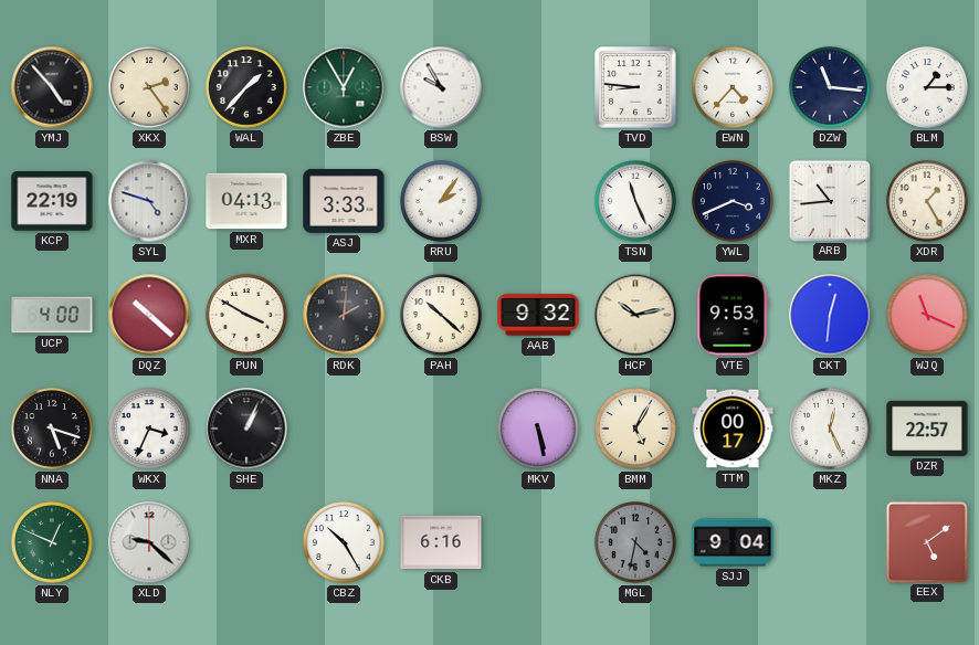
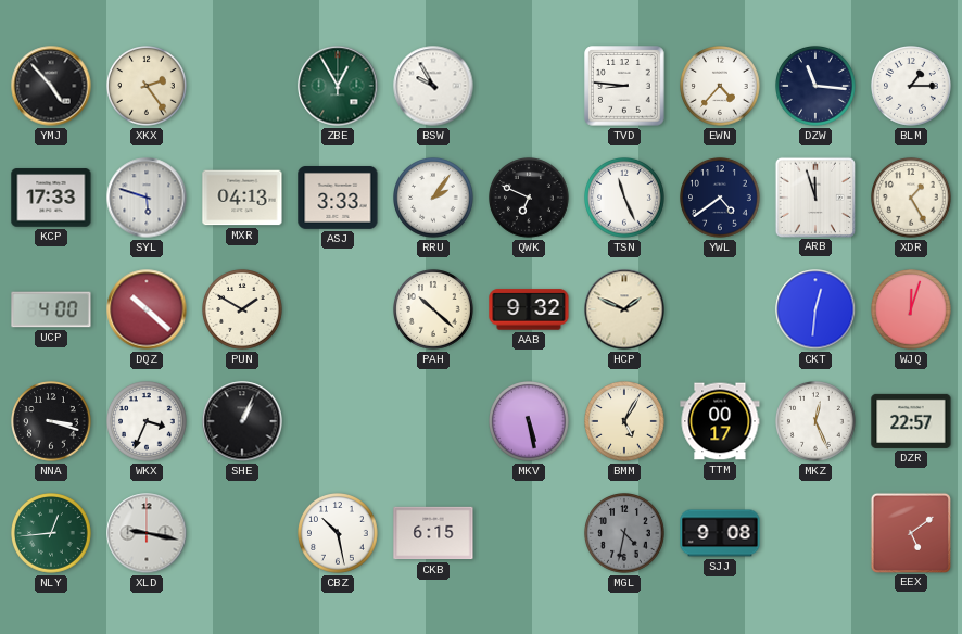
WAL: 1:37 -> none
KCP: 22:19 -> 17:33
SYL: 4:48 -> 5:48
QWK: none -> 6:49
YWL: 3:41 -> 4:39
ARB: 10:44 -> 11:57
PUN: 3:50 -> 1:50
RDK: 2:01 -> none
HCP: 10:13 -> 1:49
VTE: 9:53 -> none
WJQ: 11:19 -> 12:03
NNA: 5:18 -> 3:18
NLY: 12:49 -> 12:44
XLD: 9:22 -> 9:17
CBZ: 10:25 -> 10:28
CKB: 6:16 -> 6:15
SJJ: 9:04 -> 9:08
